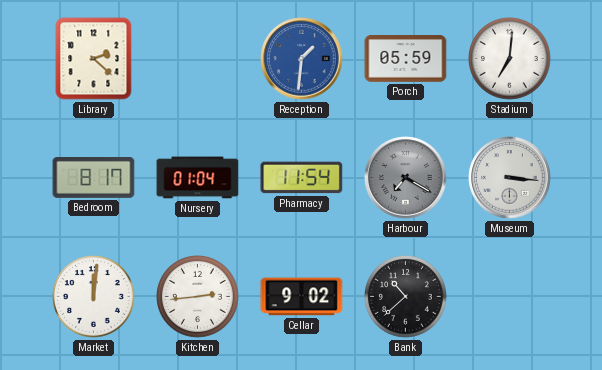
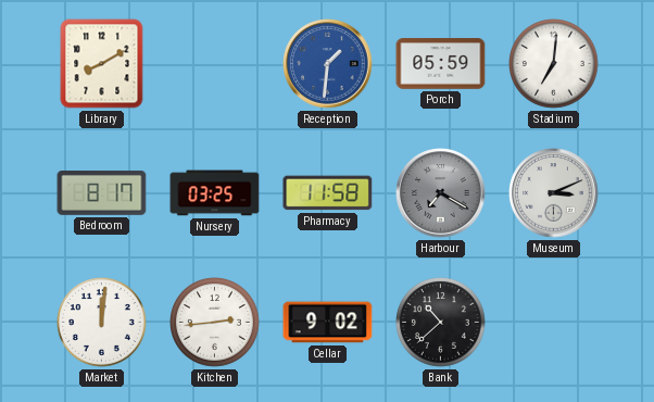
Library: 2:22 -> 8:10
Nursery: 01:04 -> 03:25
Pharmacy: 11:54 -> 11:58
Museum: 3:16 -> 3:11
